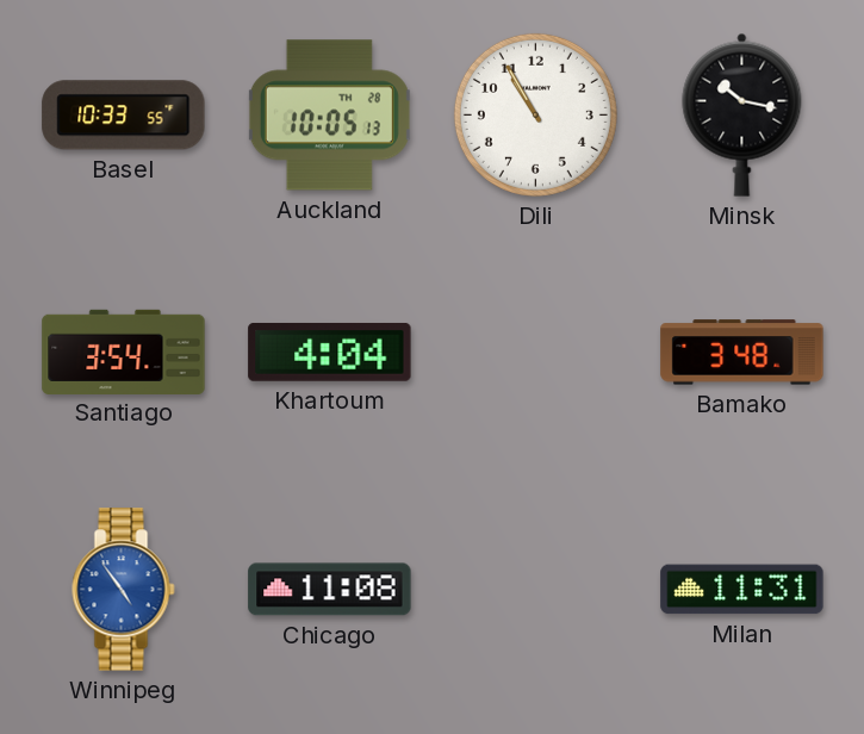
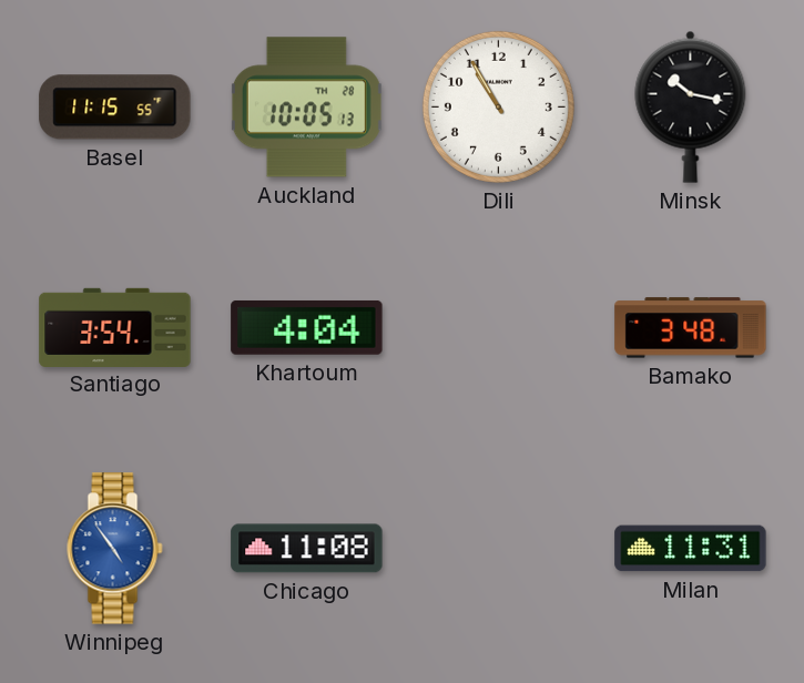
Basel: 10:33 -> 11:15
